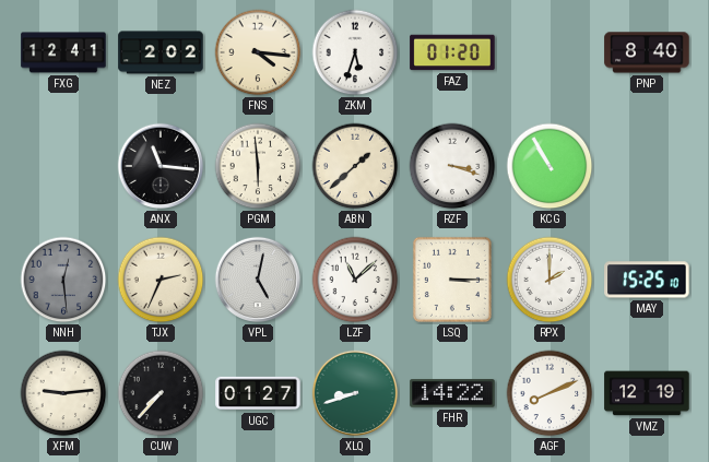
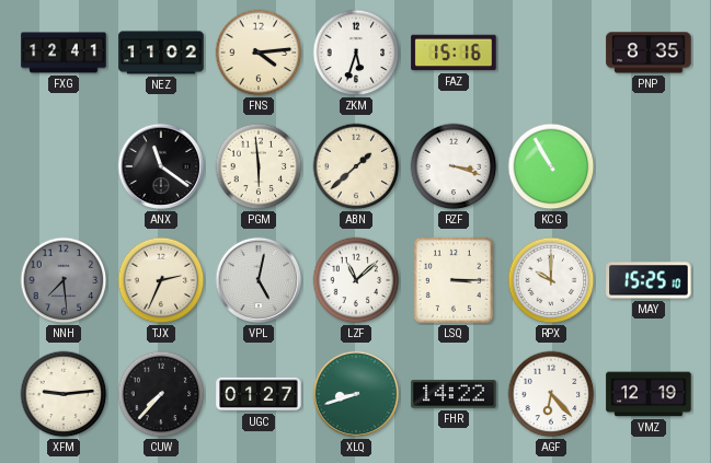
NEZ: 2:02 -> 11:02
FNS: 4:16 -> 4:14
FAZ: 01:20 -> 15:16
PNP: 8:40 -> 8:35
ANX: 11:16 -> 11:21
NNH: 12:29 -> 7:29
RPX: 2:00 -> 10:00
AGF: 8:11 -> 6:23
